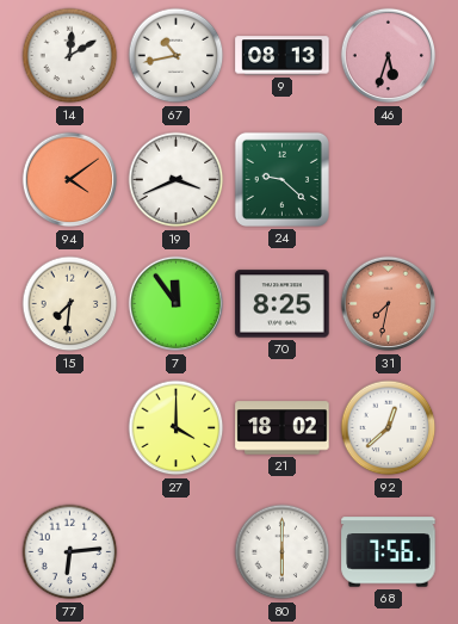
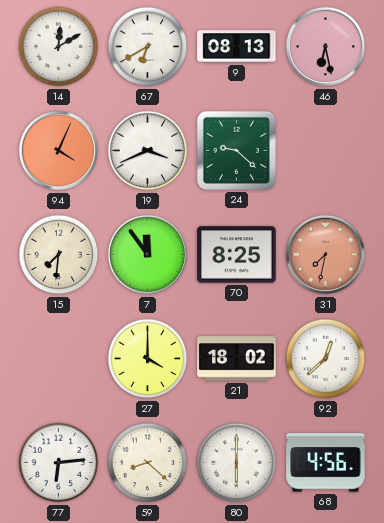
67: 10:43 -> 6:40
46: 5:33 -> 6:28
94: 4:09 -> 4:04
59: none -> 8:22
68: 7:56 -> 4:56
